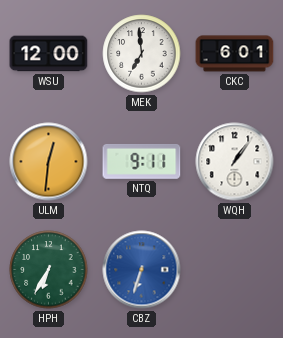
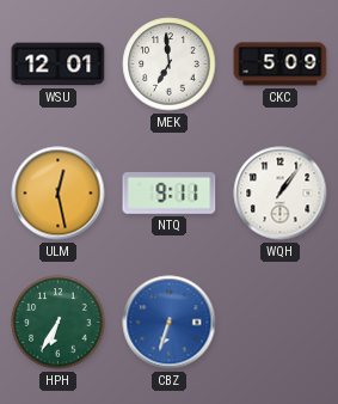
WSU: 12:00 -> 12:01
CKC: 6:01 -> 5:09
ULM: 12:31 -> 12:28
